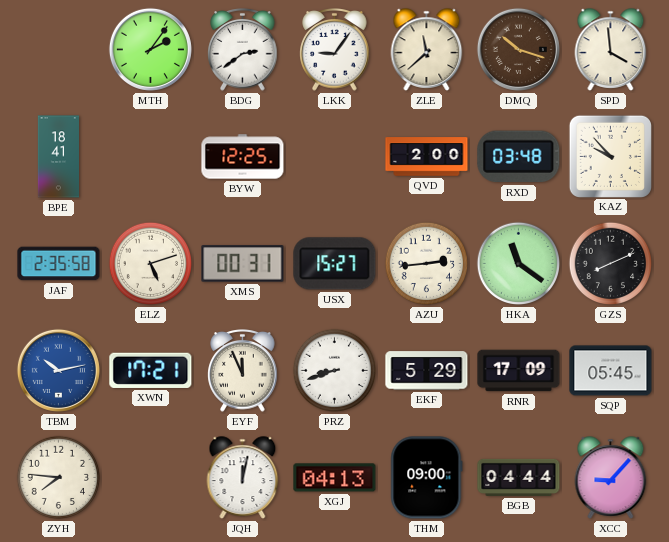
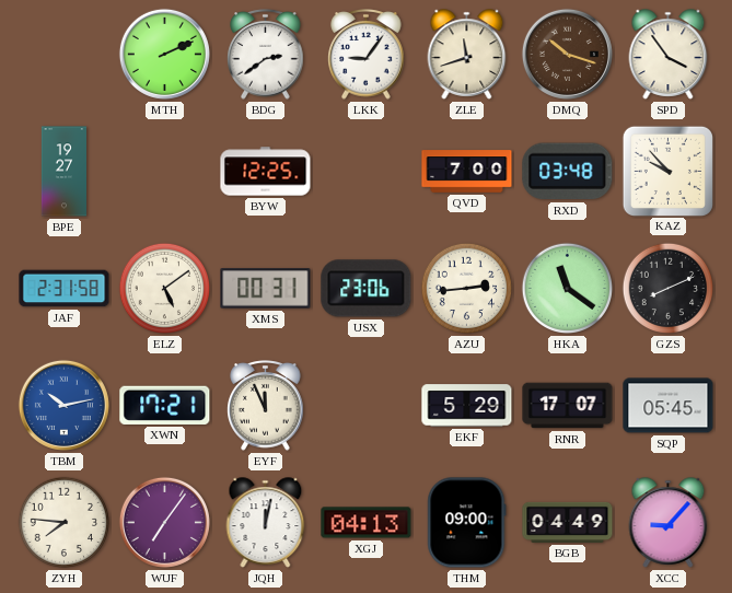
MTH: 2:06 -> 2:11
ZLE: 11:38 -> 11:42
SPD: 3:59 -> 3:54
BPE: 18:41 -> 19:27
QVD: 2:00 -> 7:00
JAF: 2:35 -> 2:31
ELZ: 5:12 -> 5:09
USX: 15:27 -> 23:06
PRZ: 8:42 -> none
RNR: 17:09 -> 17:07
WUF: none -> 7:06
BGB: 04:44 -> 04:49
